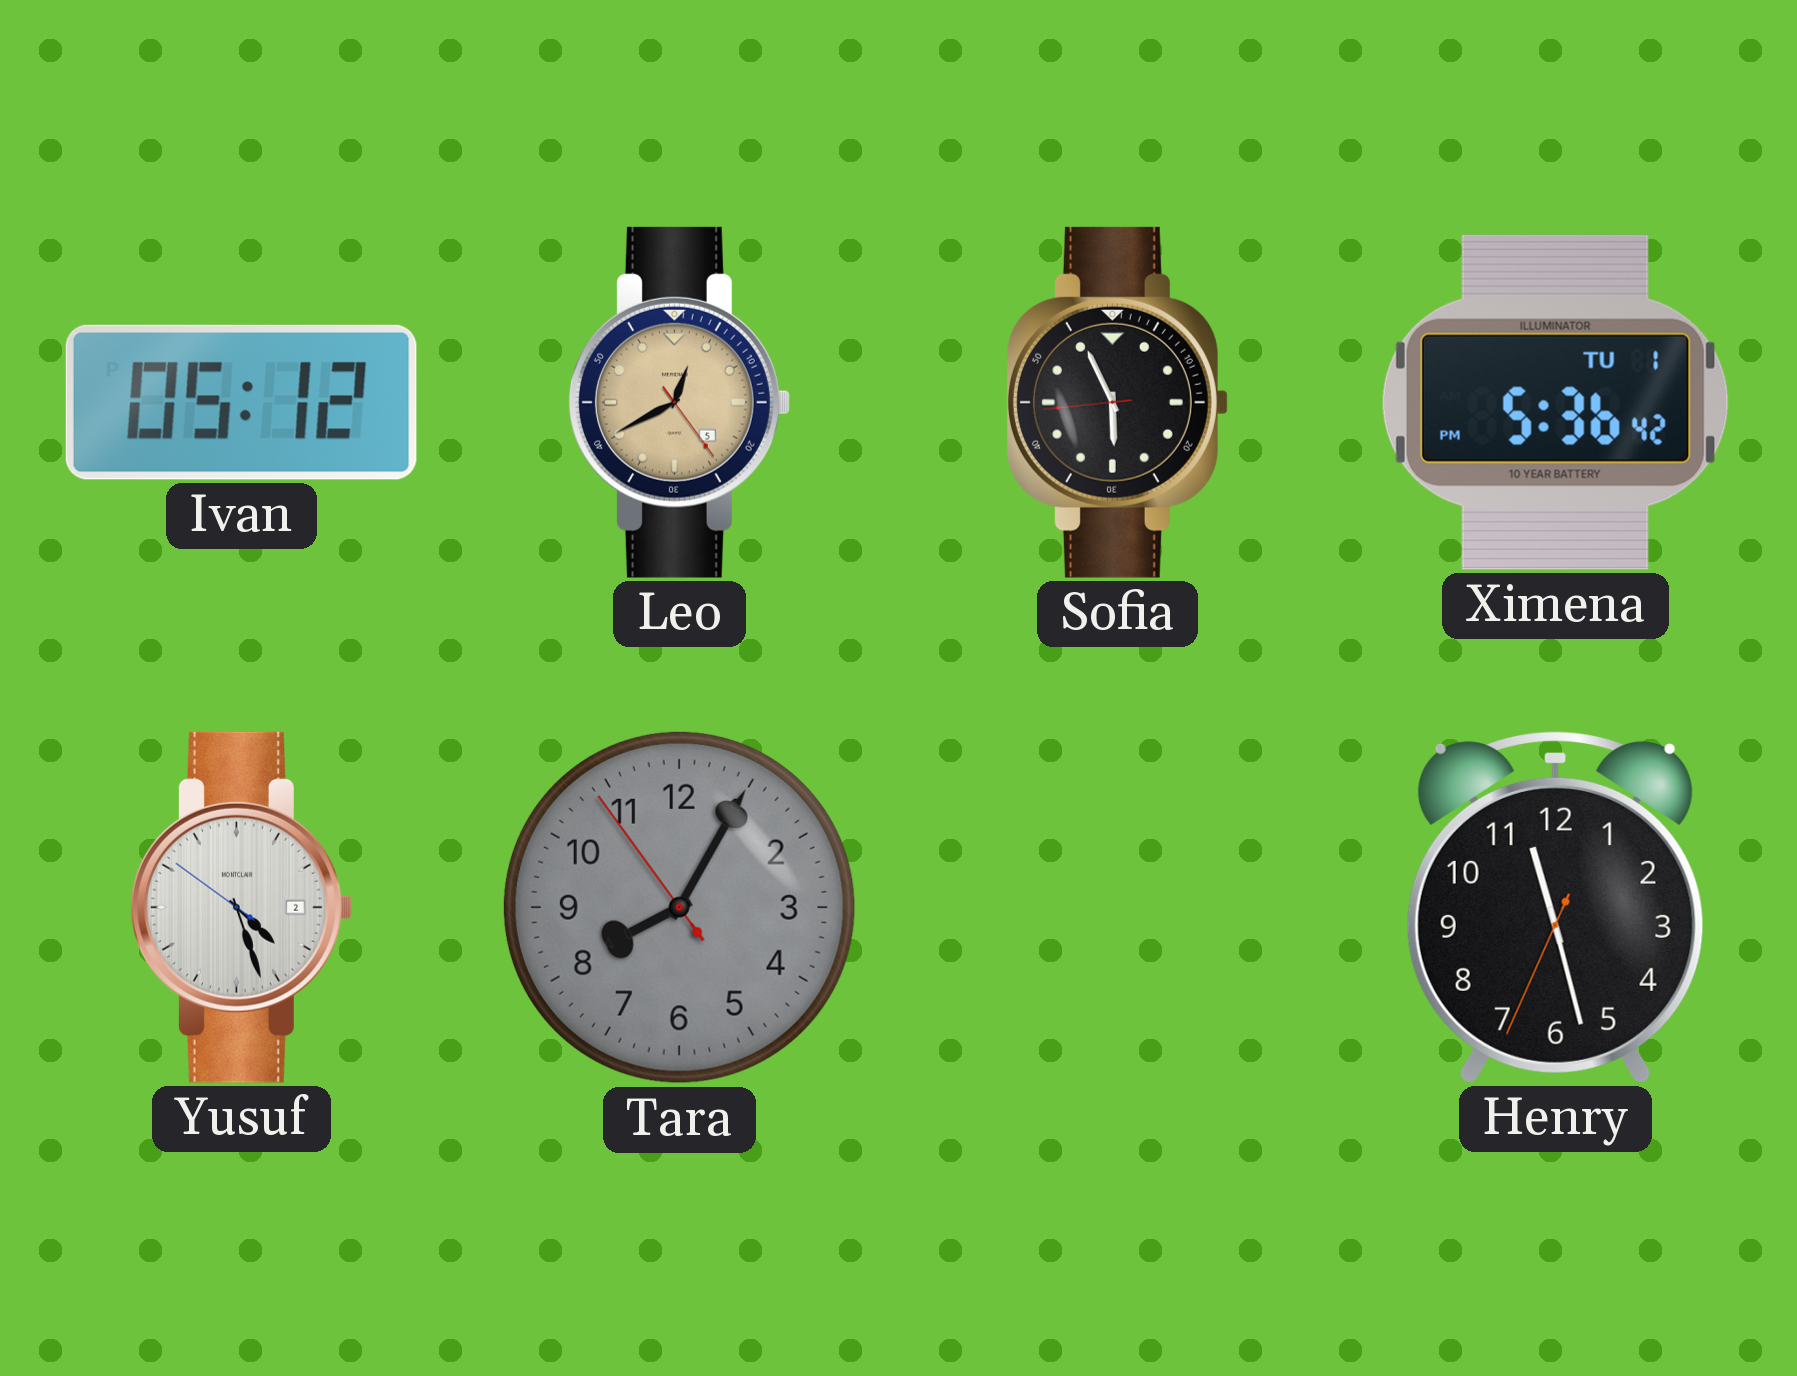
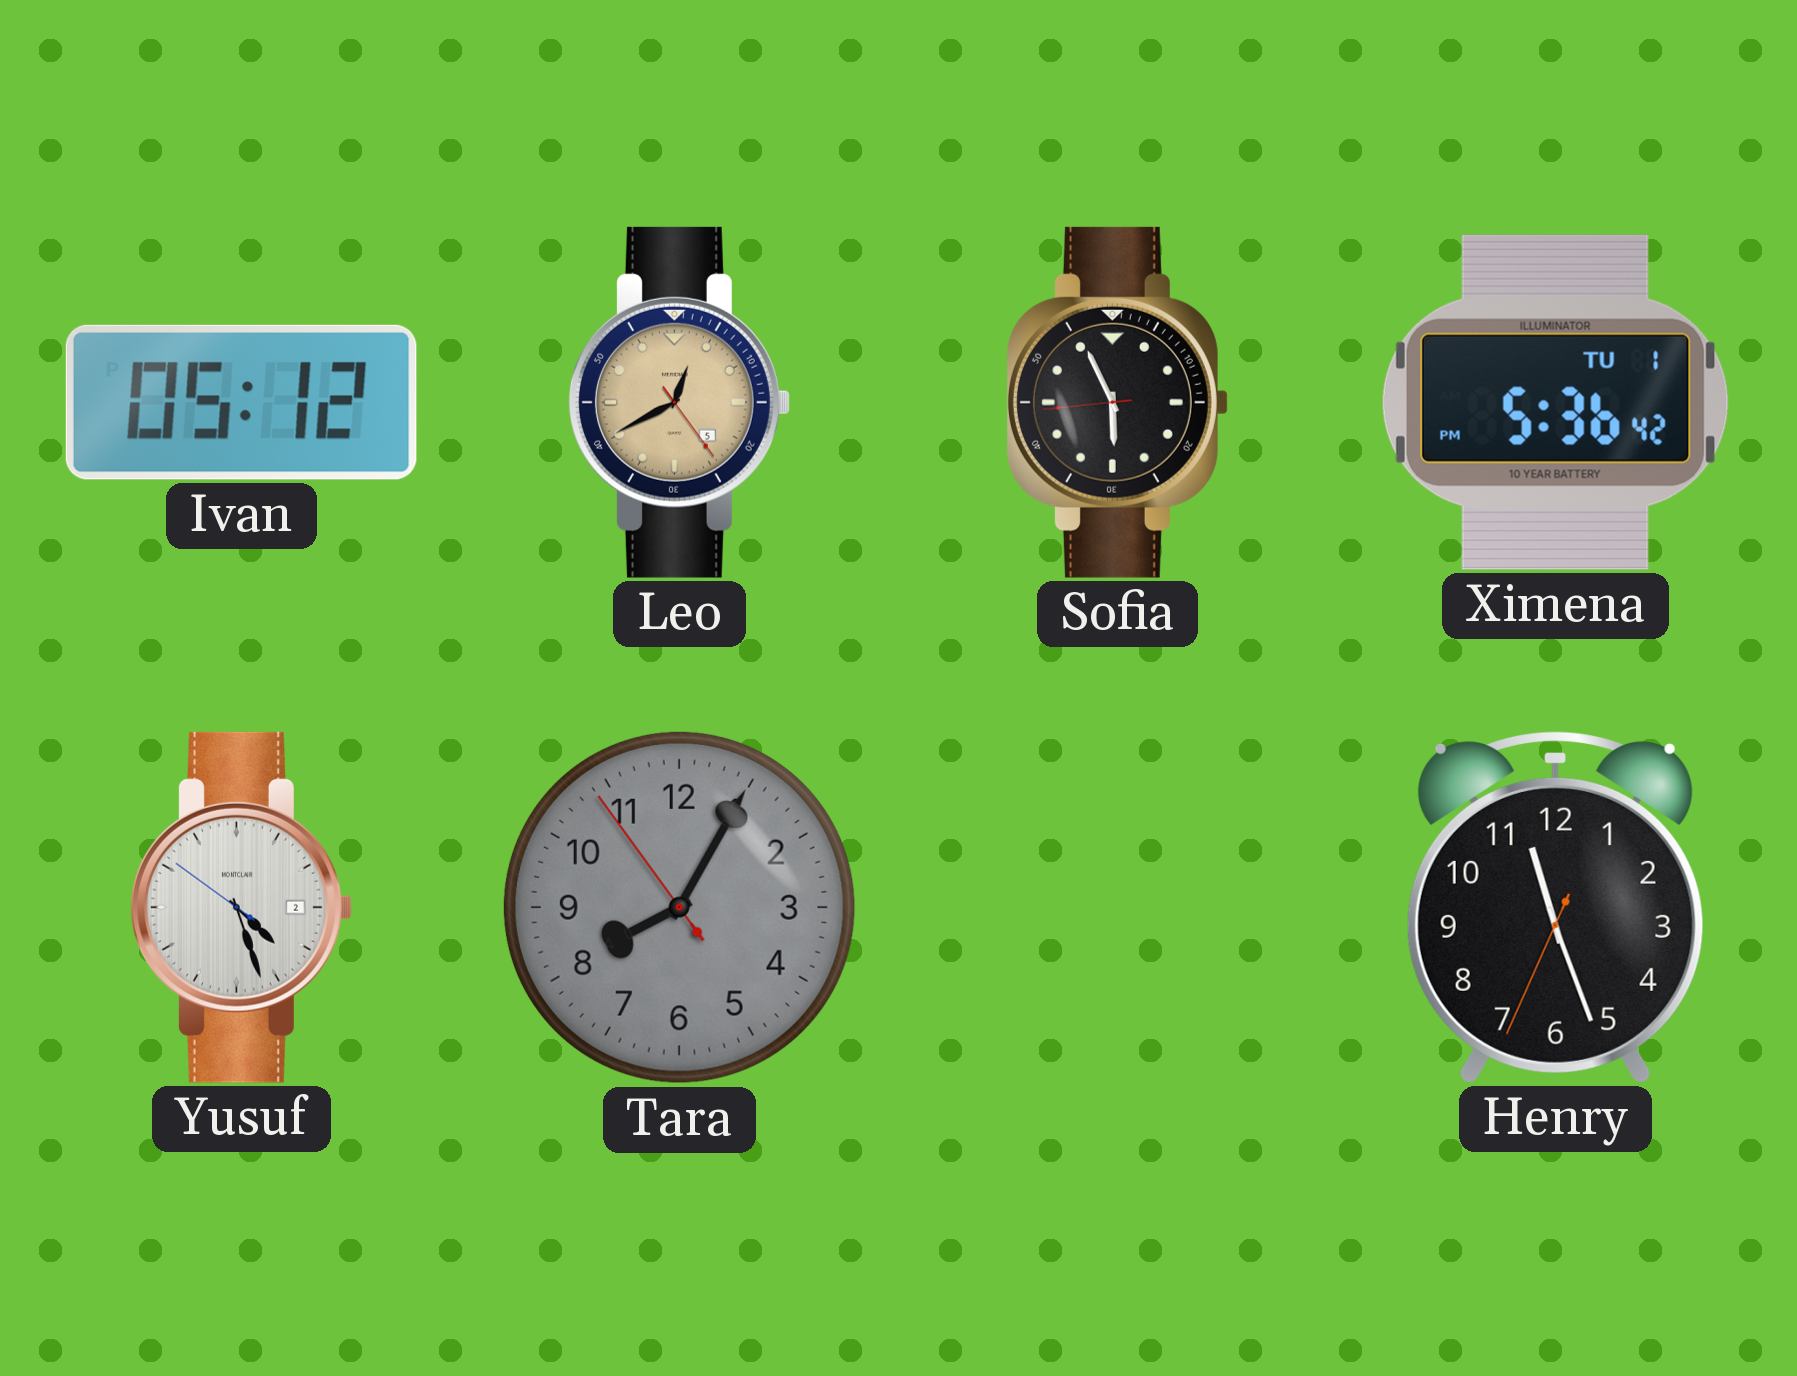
Henry: 11:27 -> 11:26
